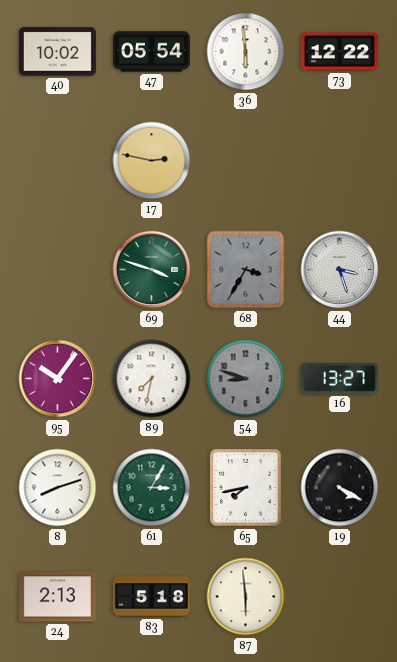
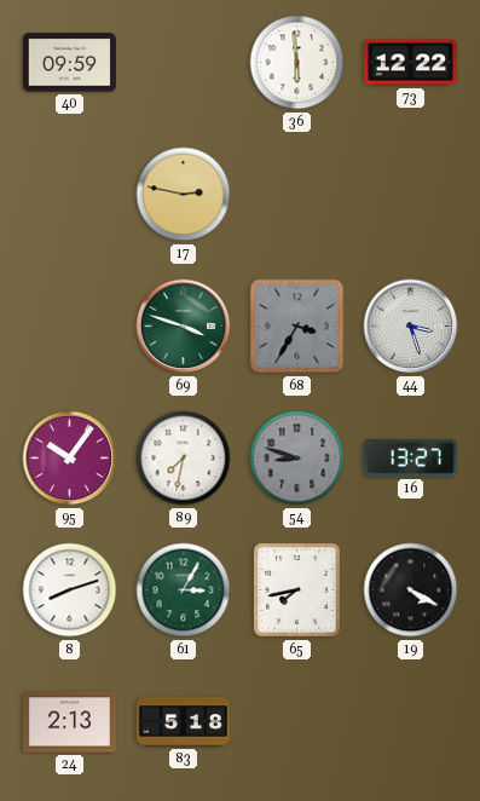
40: 10:02 -> 09:59
47: 05:54 -> none
87: 5:59 -> none
